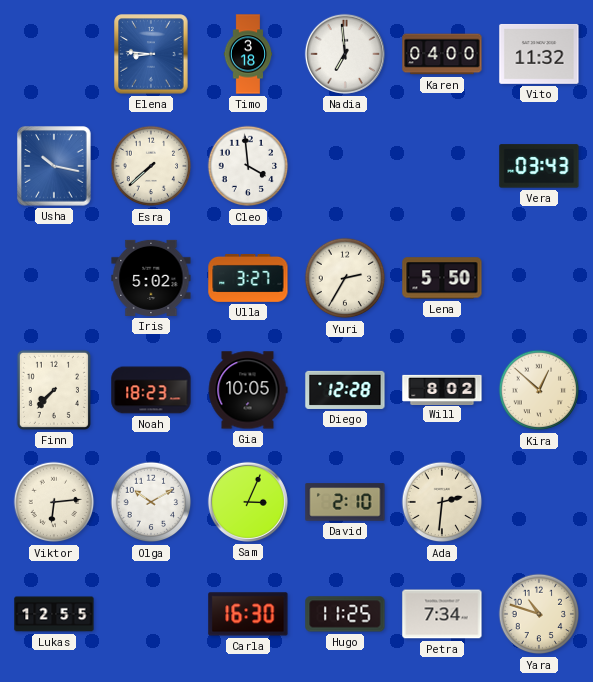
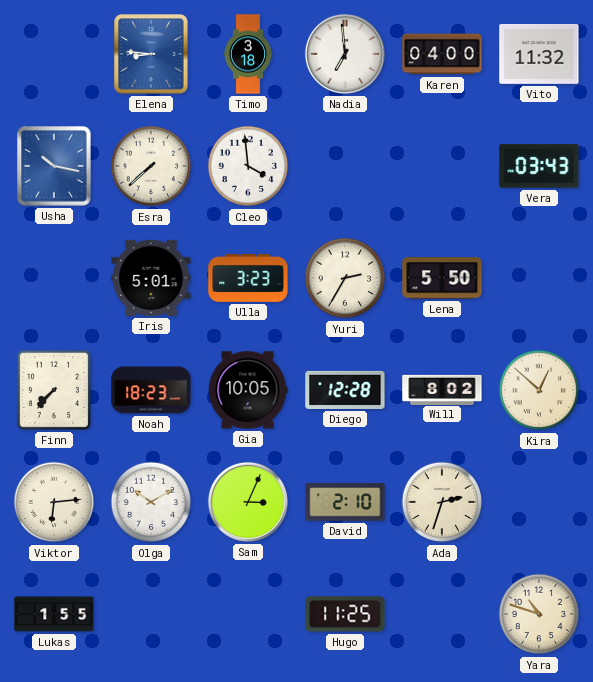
Iris: 5:02 -> 5:01
Ulla: 3:27 -> 3:23
Ada: 2:31 -> 2:33
Lukas: 12:55 -> 1:55
Carla: 16:30 -> none
Petra: 7:34 -> none
